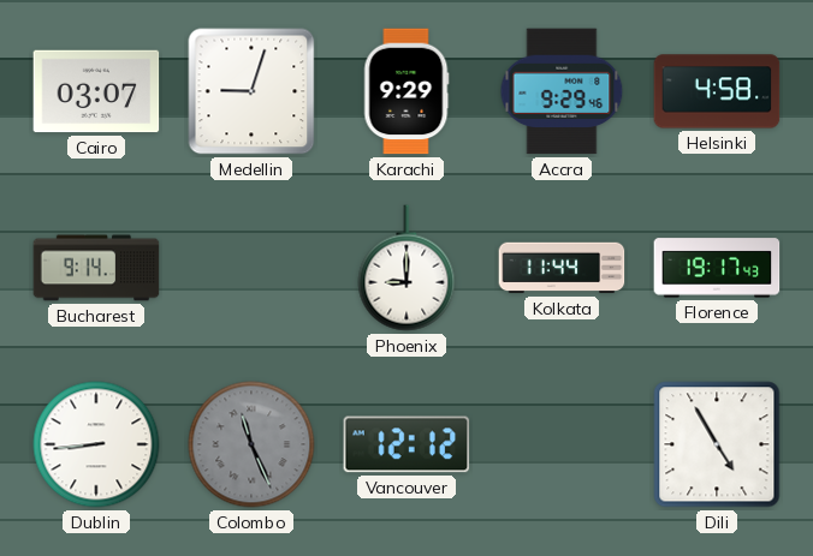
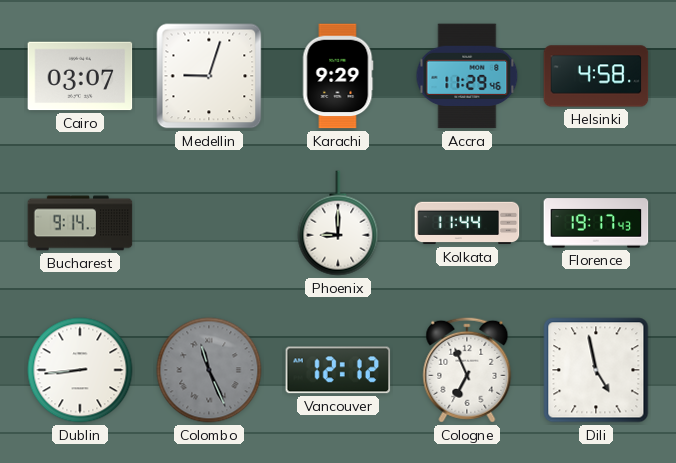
Accra: 9:29 -> 11:29
Cologne: none -> 6:56
Dili: 4:55 -> 4:58
